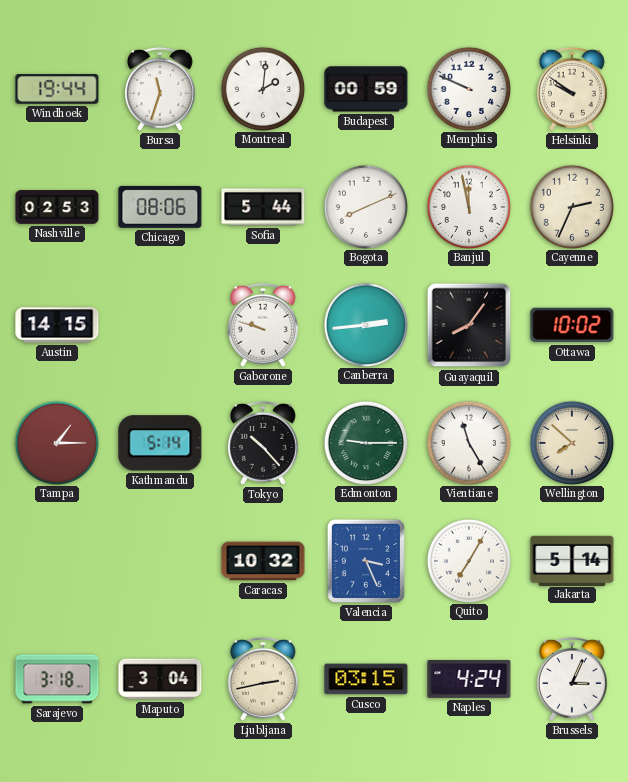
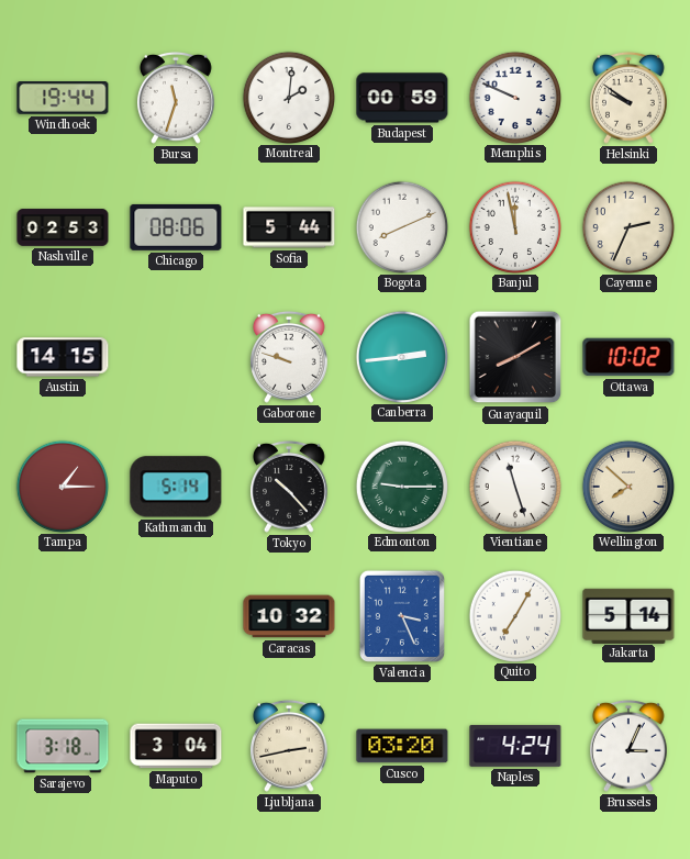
Guayaquil: 8:06 -> 8:10
Vientiane: 11:25 -> 11:27
Cusco: 03:15 -> 03:20
